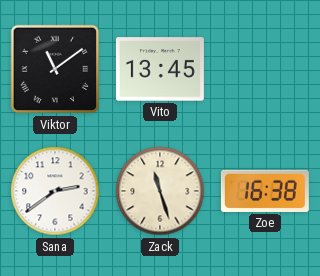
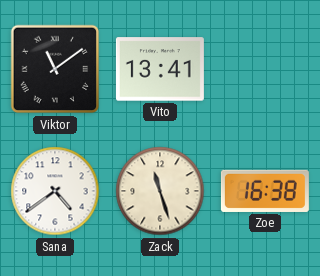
Vito: 13:45 -> 13:41
Sana: 2:39 -> 4:39
